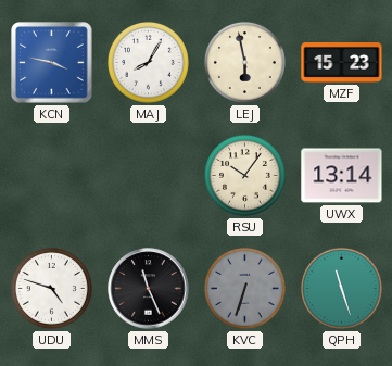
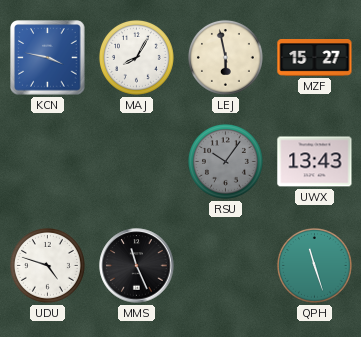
MZF: 15:23 -> 15:27
RSU dial: cream -> grey
UWX: 13:14 -> 13:43
KVC: 6:33 -> none
